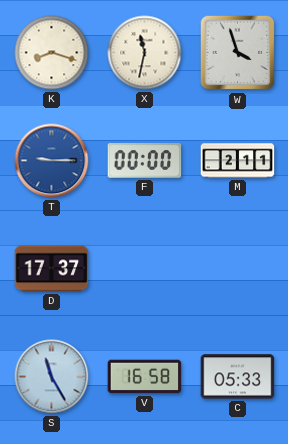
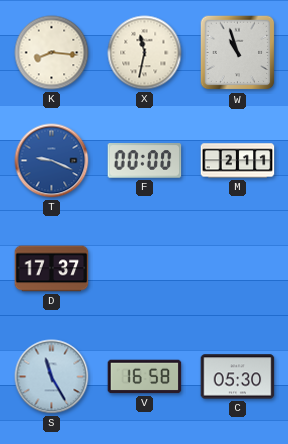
K: 8:18 -> 8:16
W: 3:57 -> 10:57
T: 9:15 -> 9:19
C: 05:33 -> 05:30
